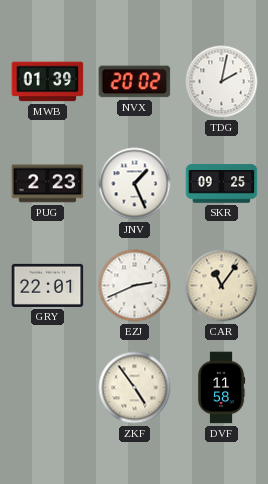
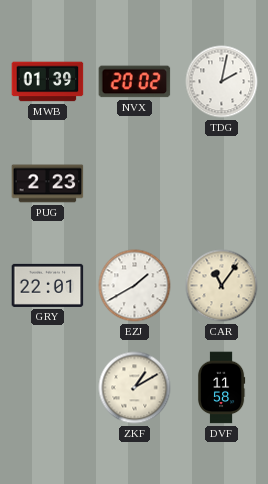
JNV: 1:26 -> none
SKR: 09:25 -> none
EZJ: 2:41 -> 1:40
ZKF: 4:54 -> 1:10
